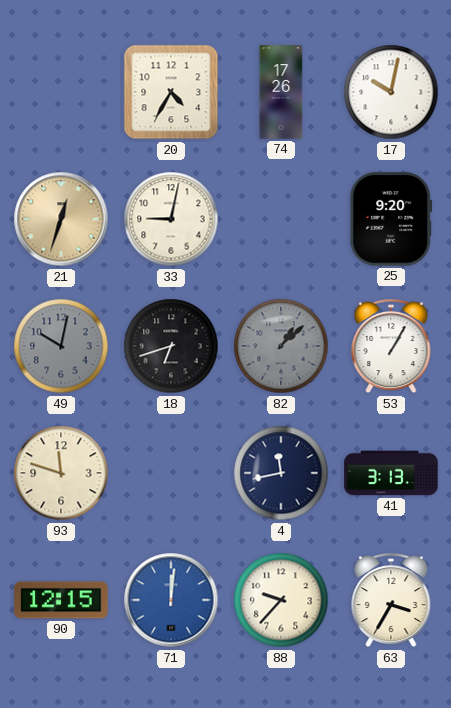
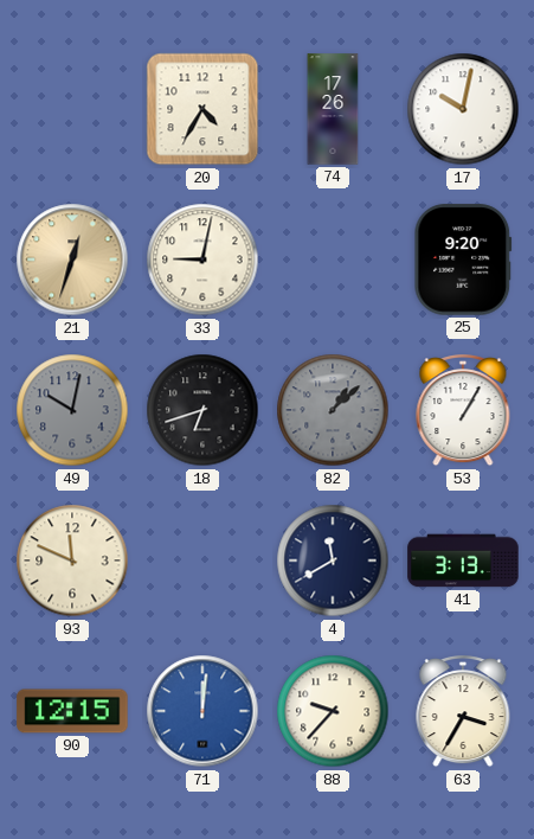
93: 11:48 -> 11:49
4: 11:43 -> 11:40
